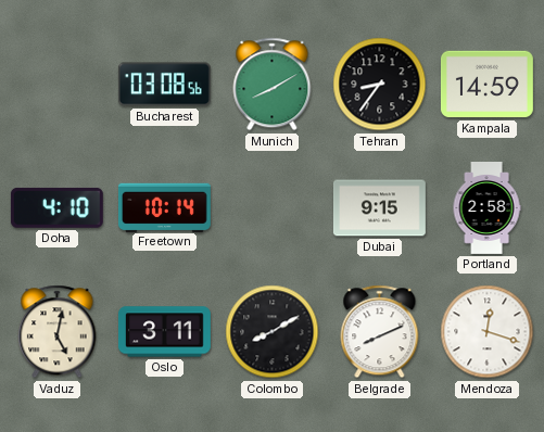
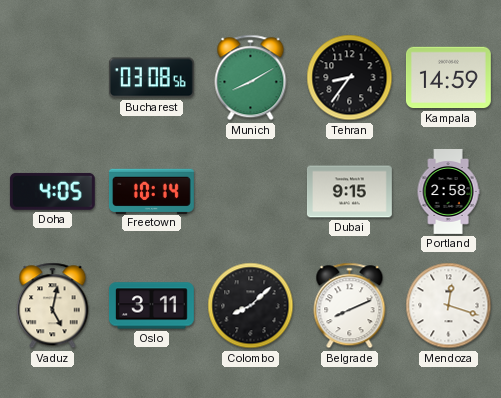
Doha: 4:10 -> 4:05
Colombo: 8:10 -> 8:08
